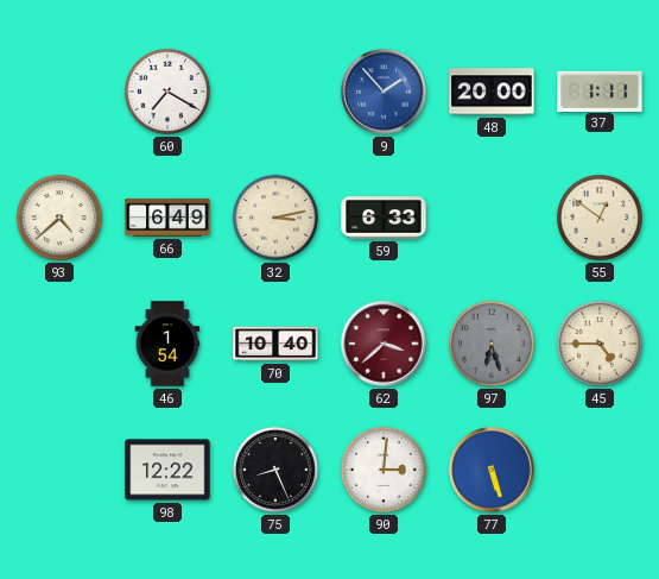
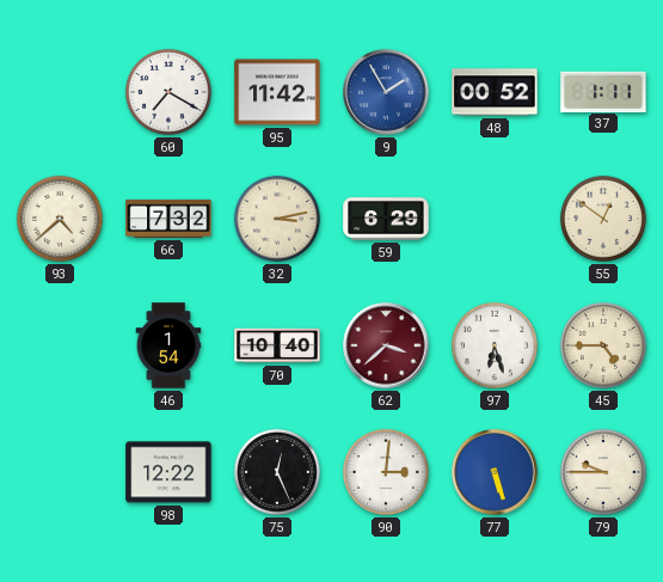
95: none -> 11:42
9: 1:53 -> 1:55
48: 20:00 -> 00:52
66: 6:49 -> 7:32
59: 6:33 -> 6:29
97 dial: grey -> white
75: 8:26 -> 12:26
79: none -> 9:45
